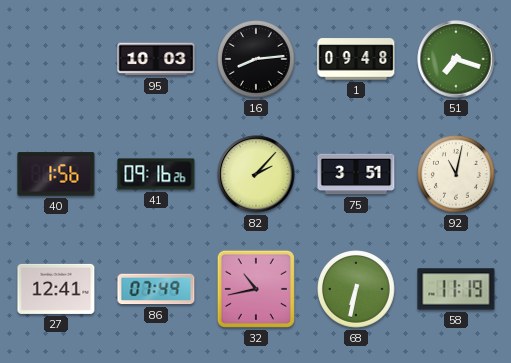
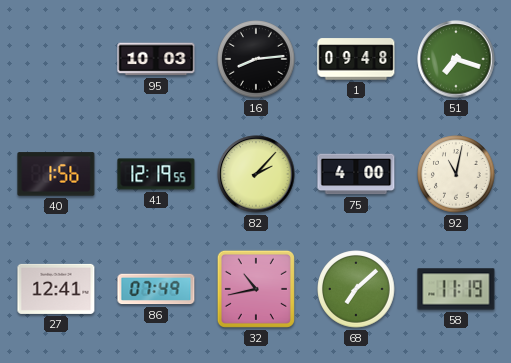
41: 09:16 -> 12:19
75: 3:51 -> 4:00
68: 6:32 -> 7:08
